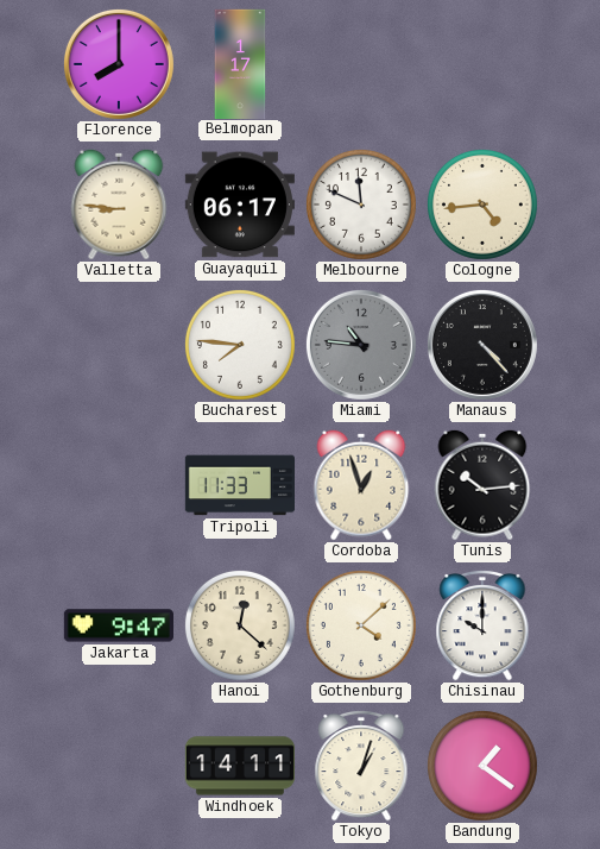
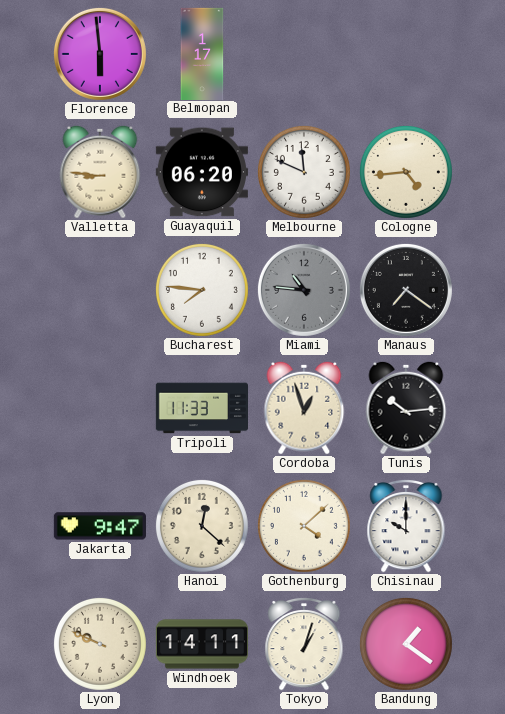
Florence: 8:00 -> 5:59
Guayaquil: 06:17 -> 06:20
Manaus: 4:23 -> 7:21
Lyon: none -> 9:49
